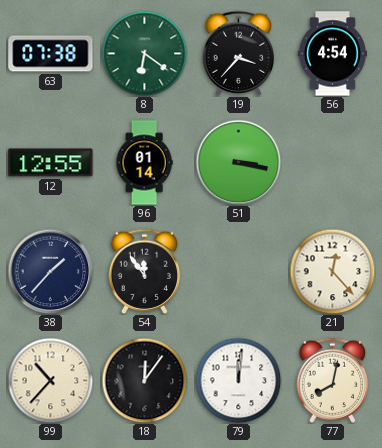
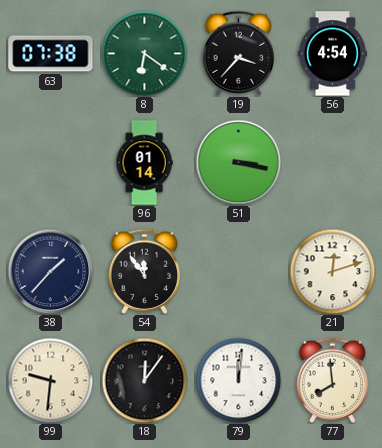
12: 12:55 -> none
21: 12:23 -> 12:12
99: 10:37 -> 9:31
77: 8:02 -> 7:59
